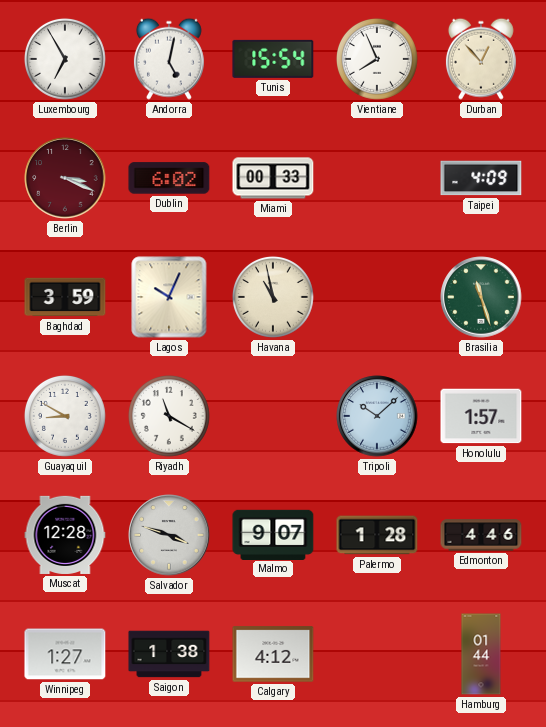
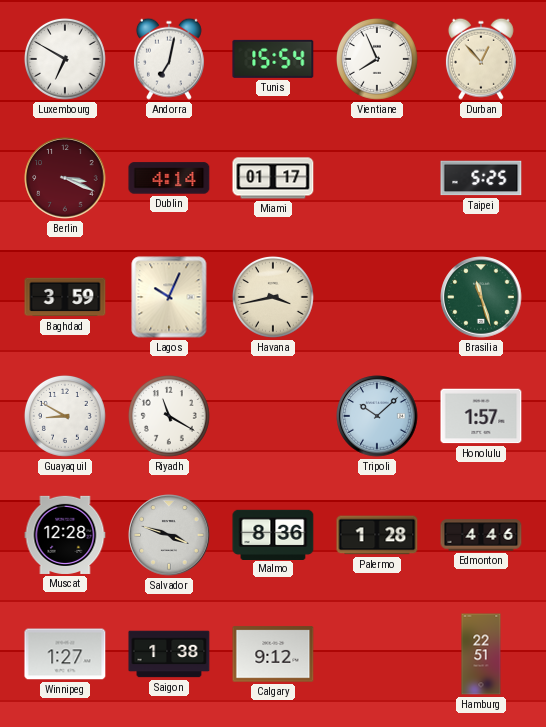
Luxembourg: 6:55 -> 6:50
Andorra: 5:02 -> 7:02
Dublin: 6:02 -> 4:14
Miami: 00:33 -> 01:17
Taipei: 4:09 -> 5:25
Havana: 10:58 -> 3:43
Malmo: 9:07 -> 8:36
Calgary: 4:12 -> 9:12
Hamburg: 01:44 -> 22:51
